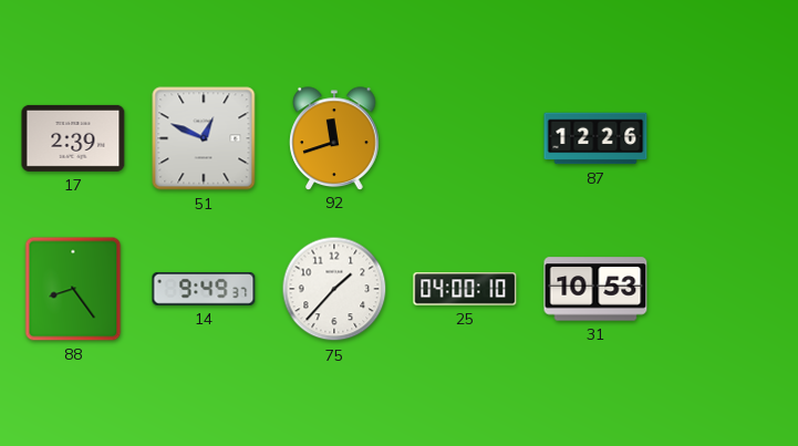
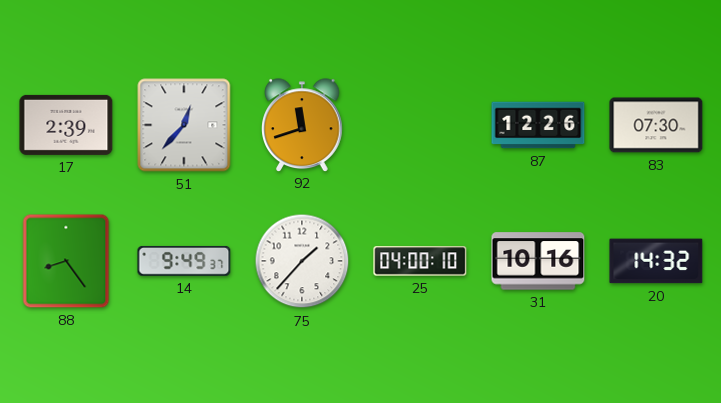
51: 12:49 -> 12:37
83: none -> 07:30
31: 10:53 -> 10:16
20: none -> 14:32
